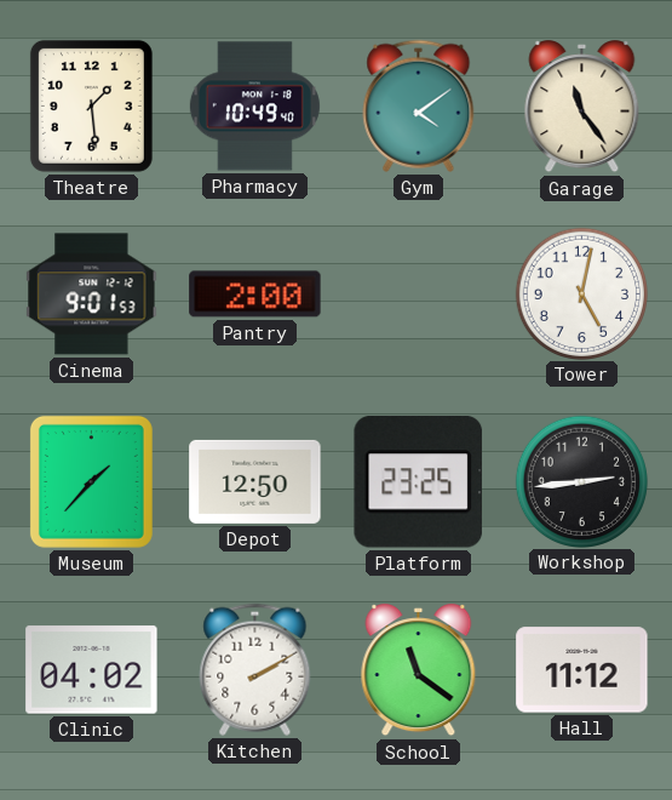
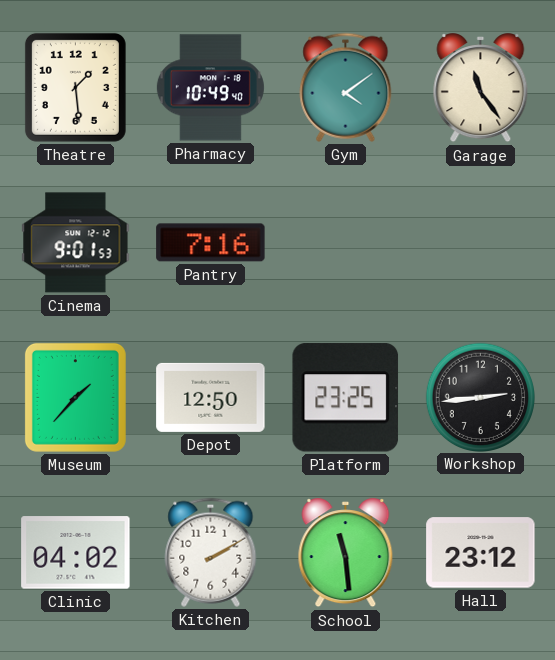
Pantry: 2:00 -> 7:16
Tower: 5:02 -> none
School: 11:21 -> 11:29
Hall: 11:12 -> 23:12
